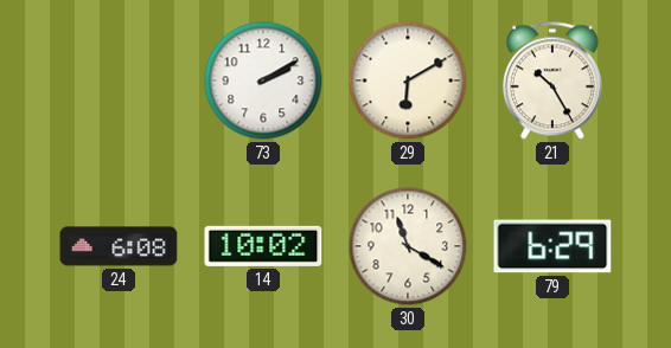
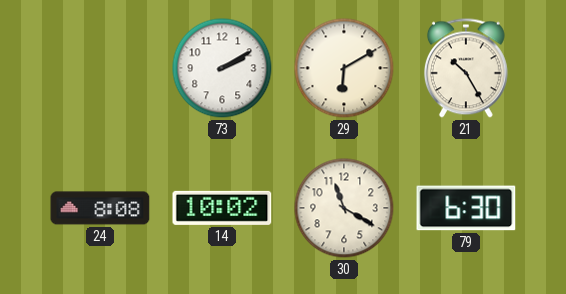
24: 6:08 -> 8:08
79: 6:29 -> 6:30
